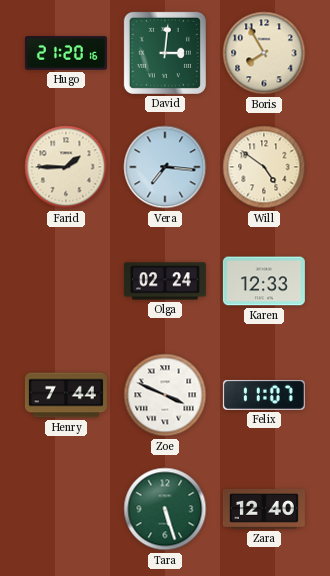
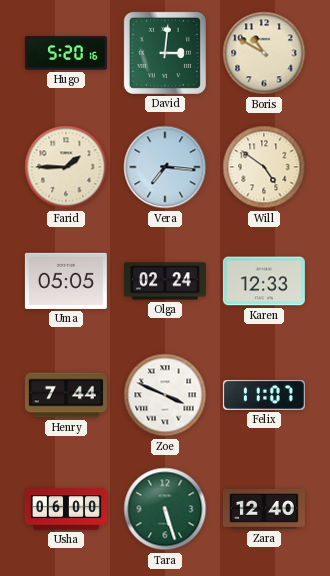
Hugo: 21:20 -> 5:20
Boris: 7:55 -> 10:50
Uma: none -> 05:05
Usha: none -> 06:00
